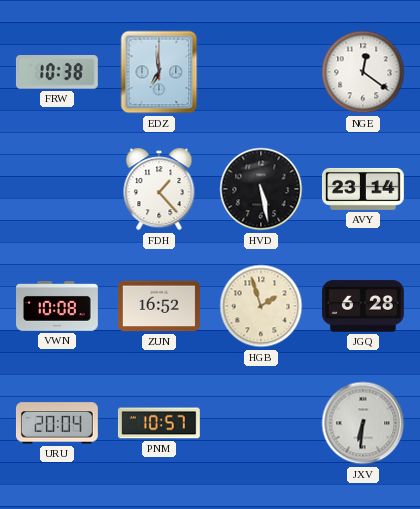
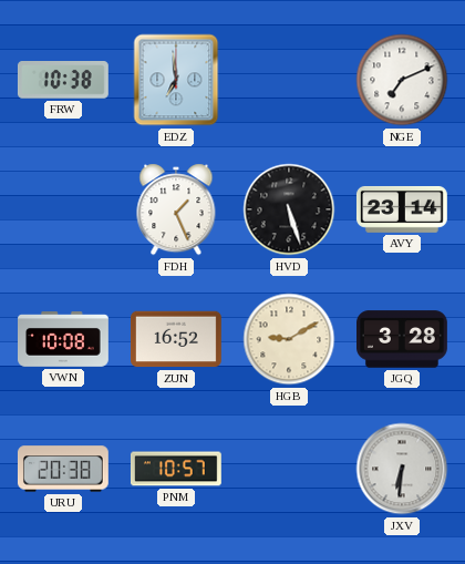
NGE: 12:21 -> 7:11
FDH: 1:23 -> 1:26
HVD: 5:28 -> 5:27
HGB: 1:57 -> 9:10
JGQ: 6:28 -> 3:28
URU: 20:04 -> 20:38
